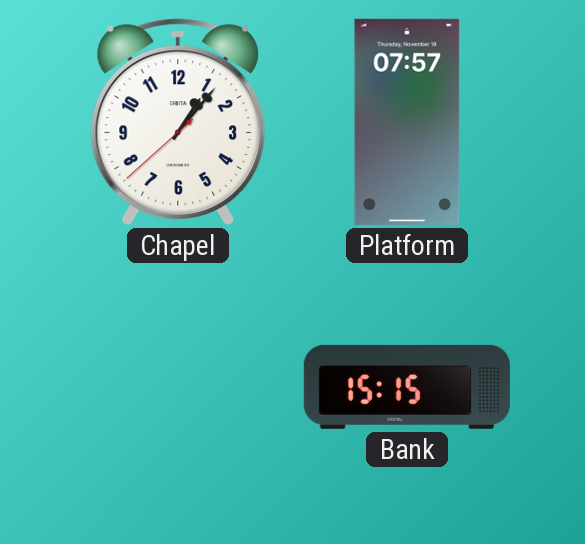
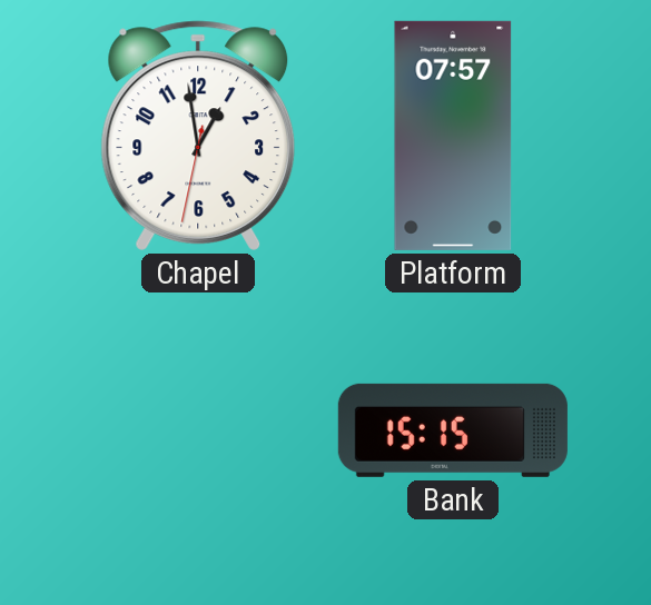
Chapel: 1:06 -> 12:58
